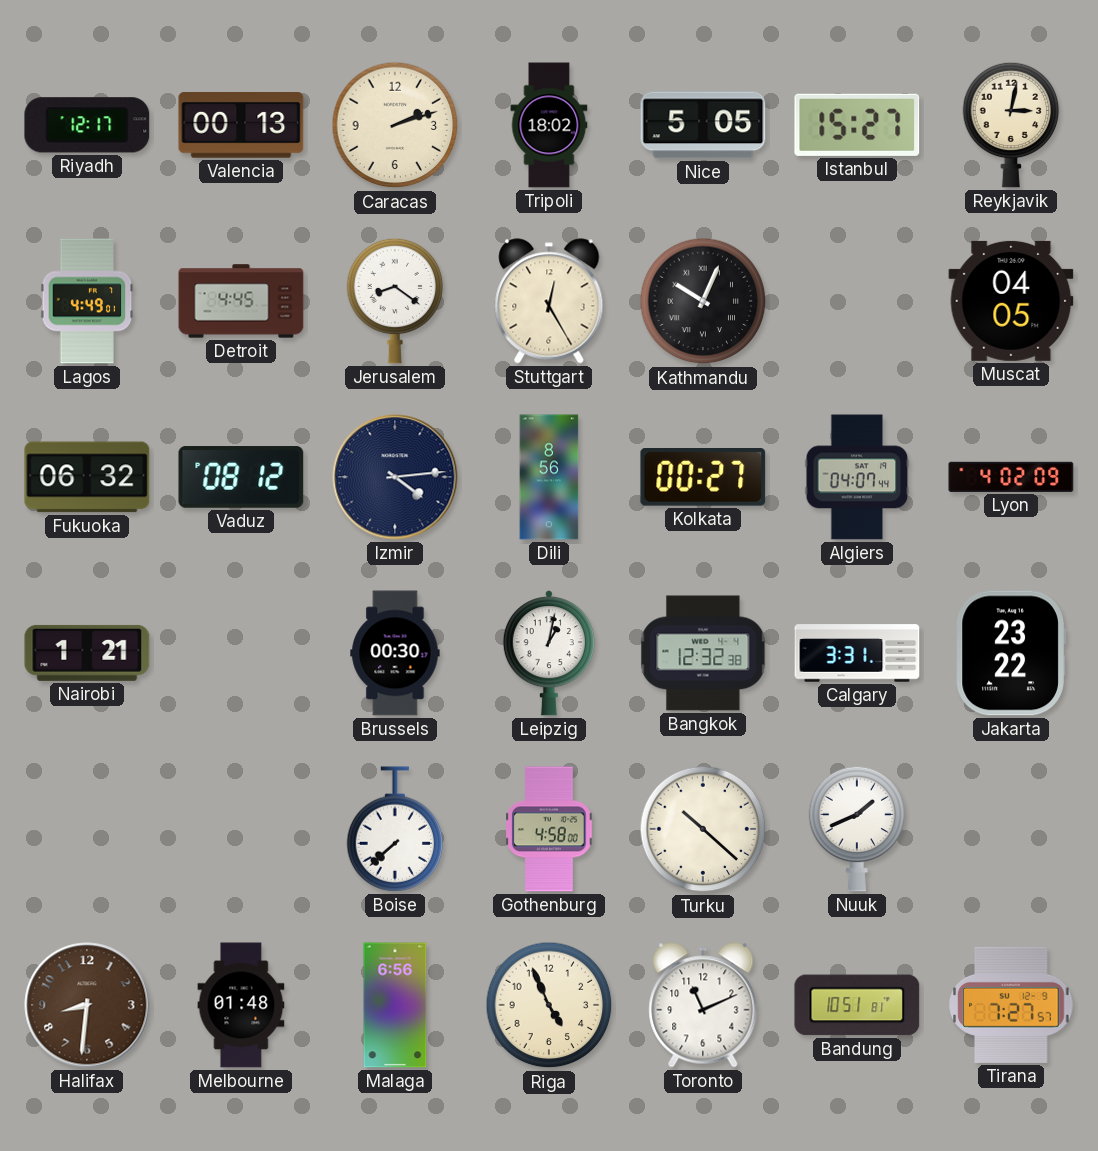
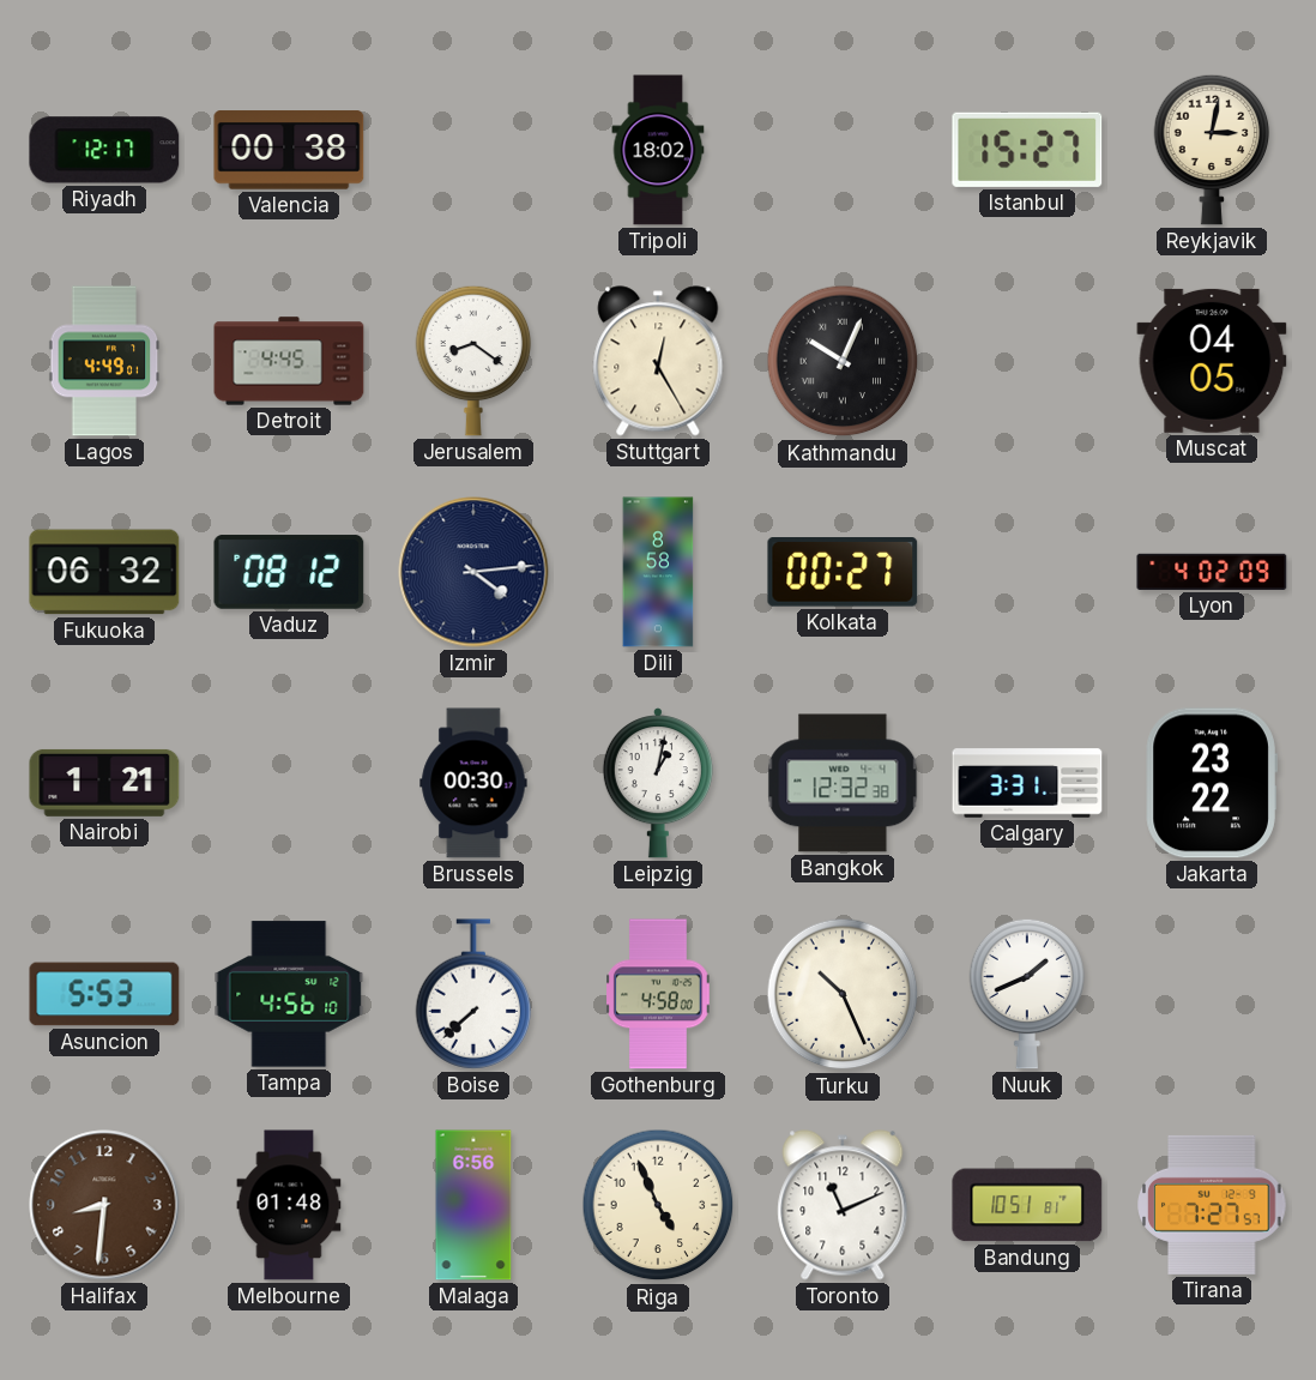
Valencia: 00:13 -> 00:38
Caracas: 2:12 -> none
Nice: 5:05 -> none
Dili: 8:56 -> 8:58
Algiers: 04:07 -> none
Asuncion: none -> 5:53
Tampa: none -> 4:56
Turku: 10:22 -> 10:26
